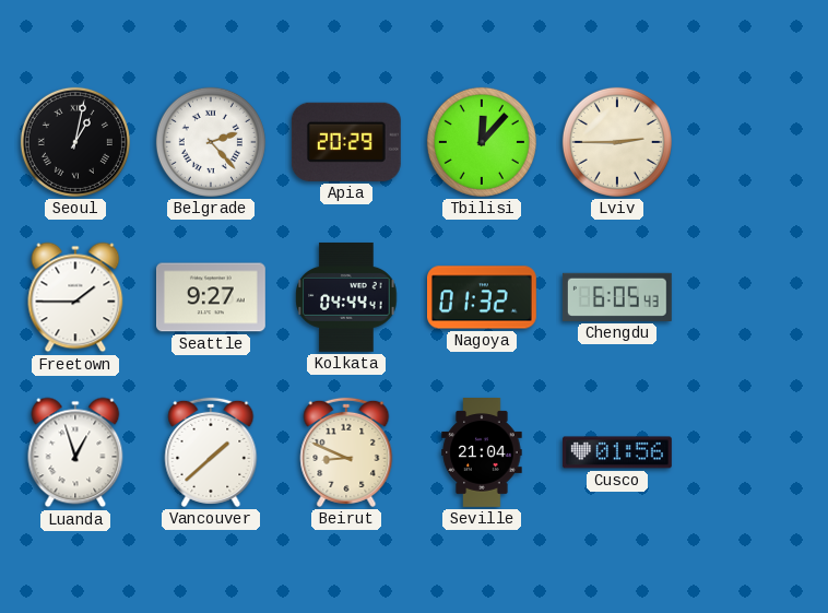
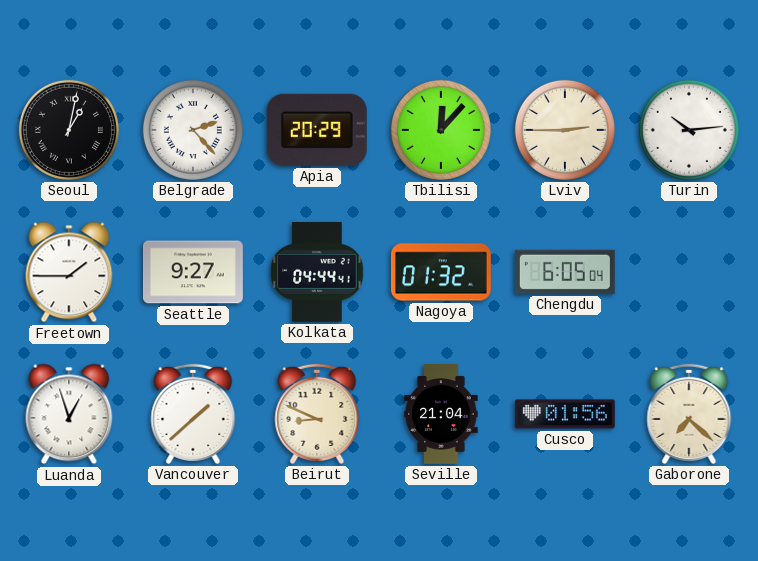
Turin: none -> 10:14
Chengdu: 6:05:43 -> 6:05:04
Gaborone: none -> 7:22
